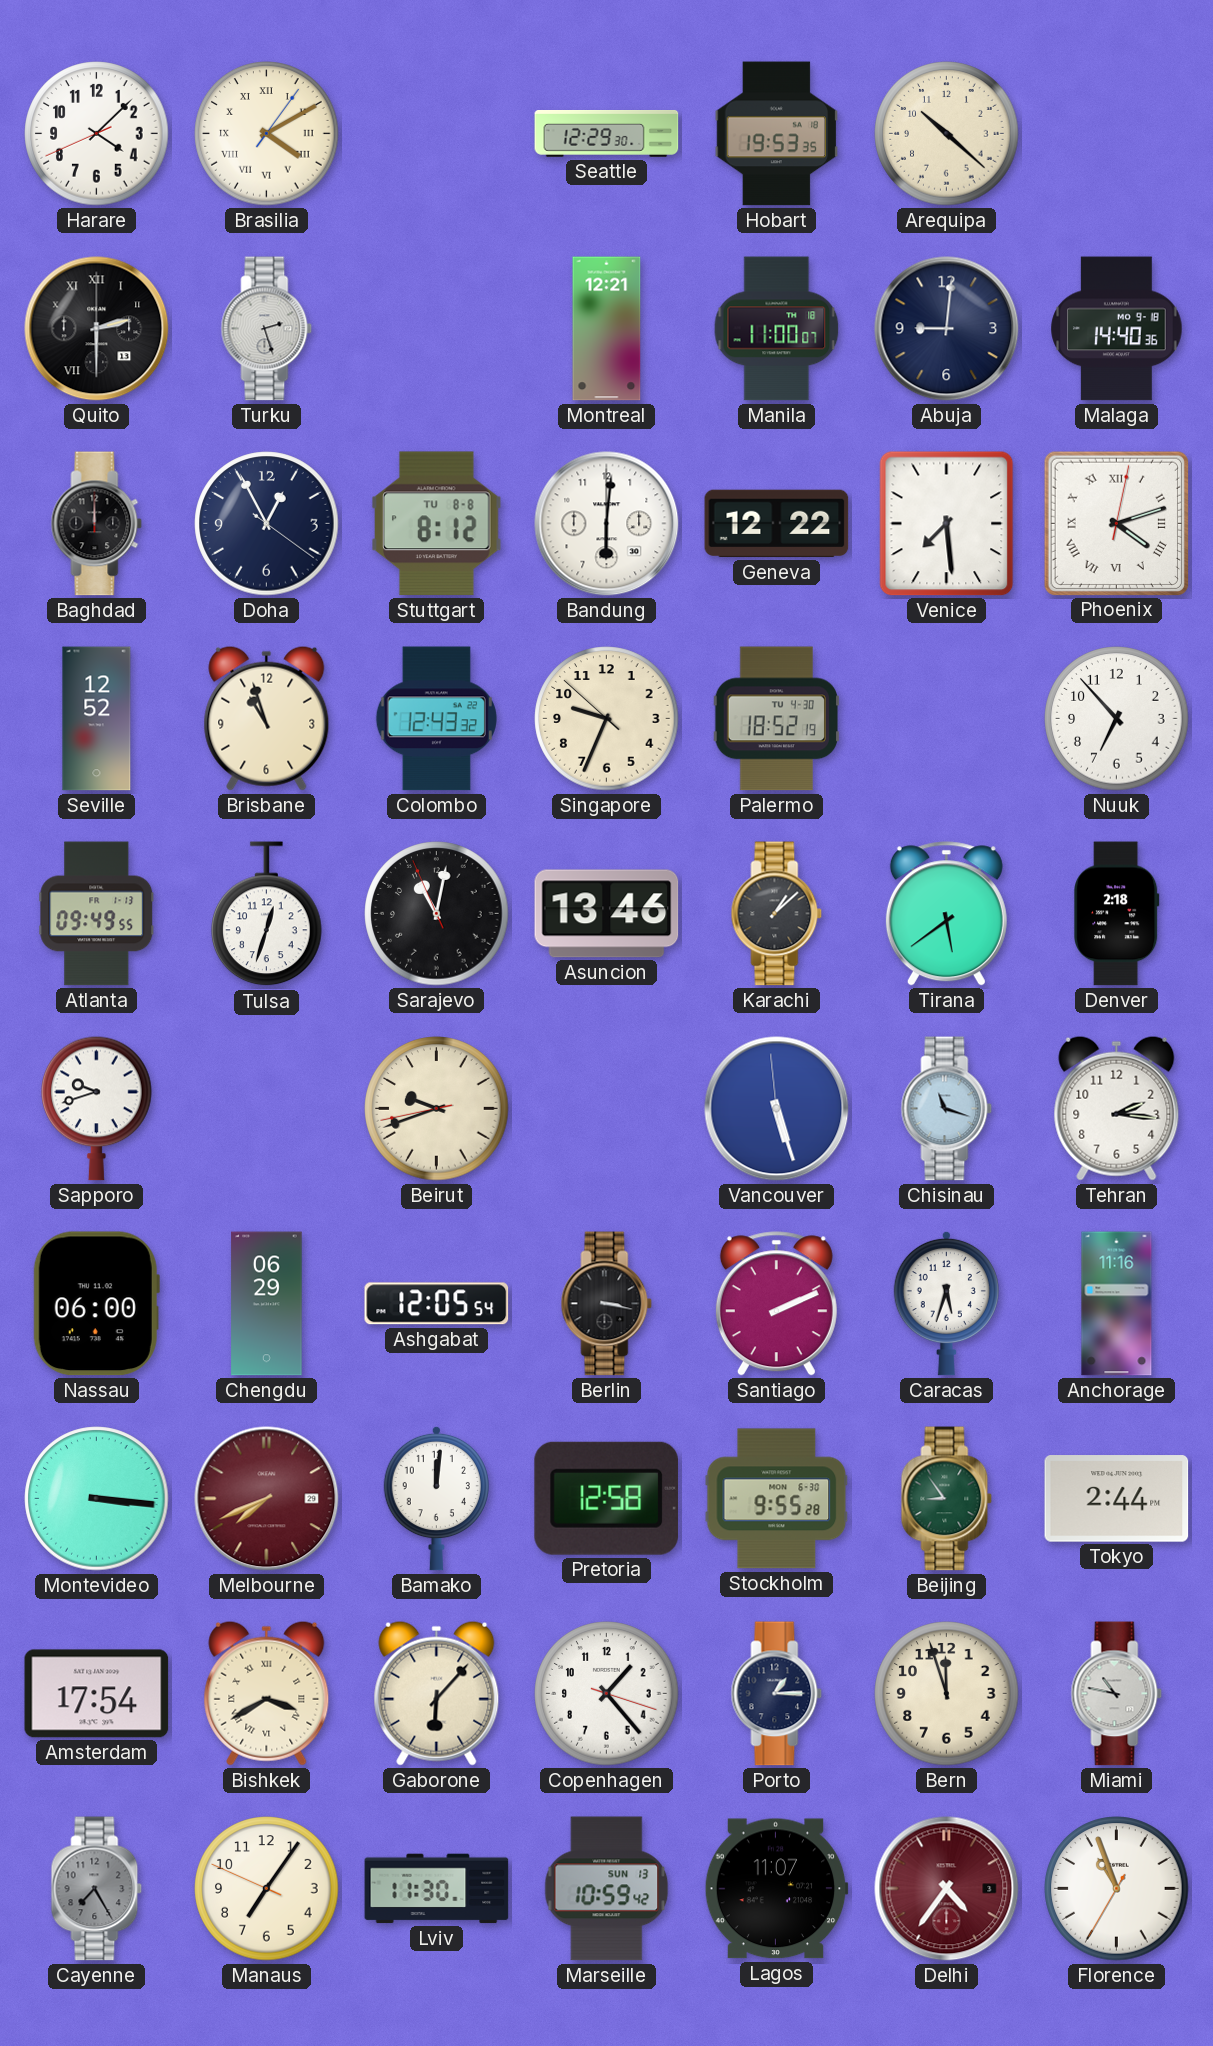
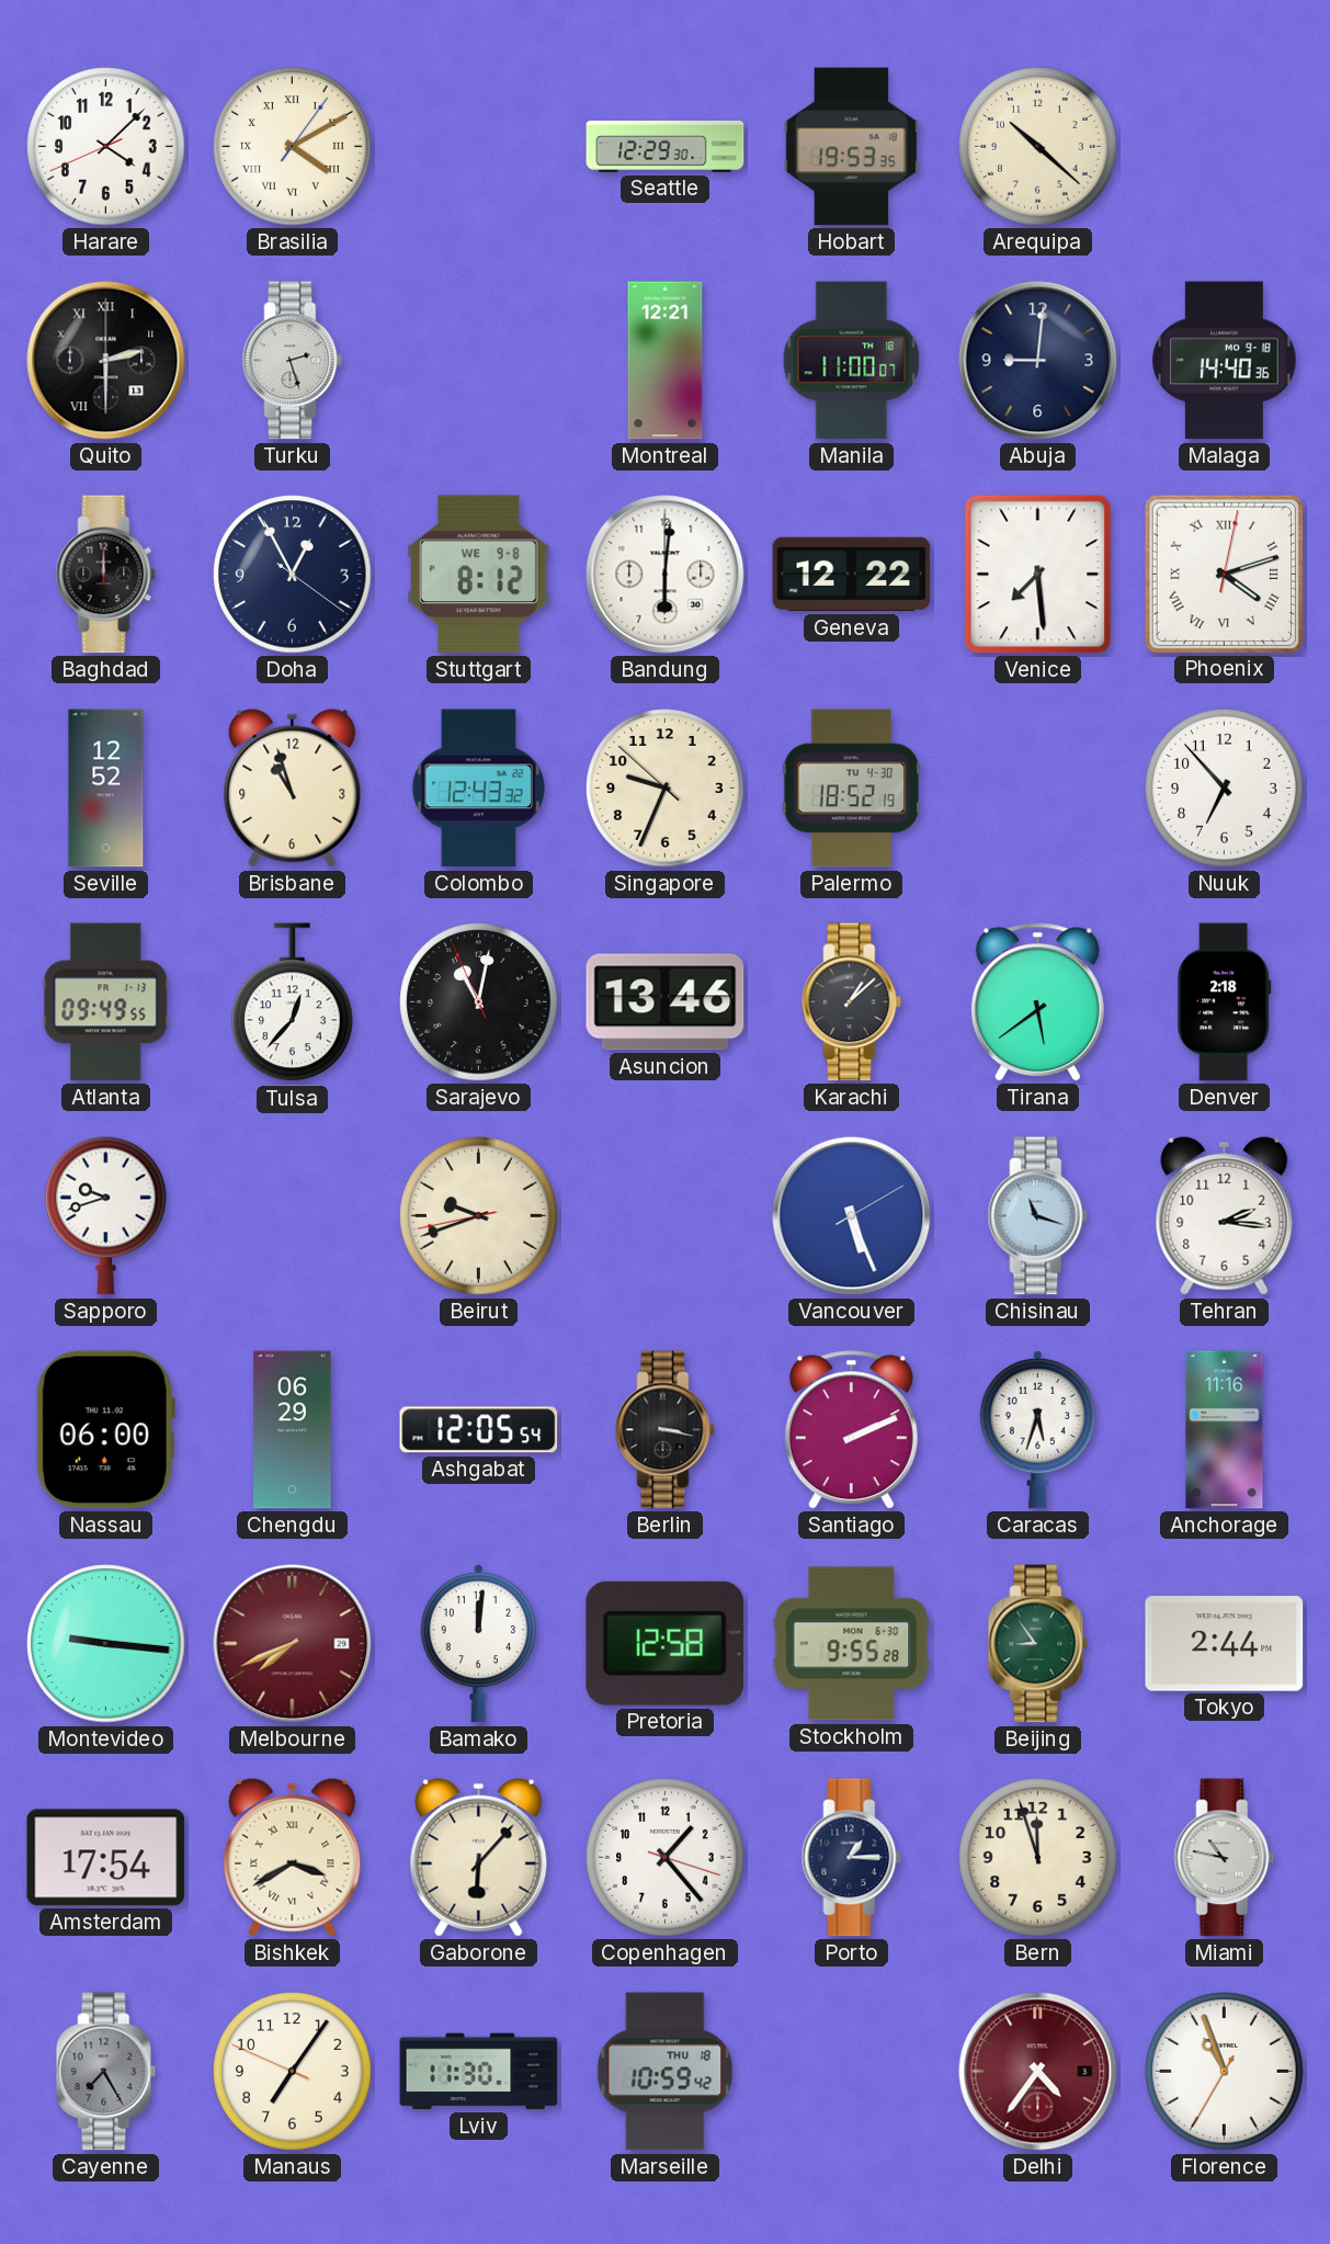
Stuttgart date: TU 8-8 -> WE 9-8
Tulsa: 12:33 -> 12:37
Vancouver: 5:26:59 -> 5:26:10
Montevideo: 3:16 -> 9:16
Marseille date: SUN 13 -> THU 18
Lagos: 11:07 -> none
